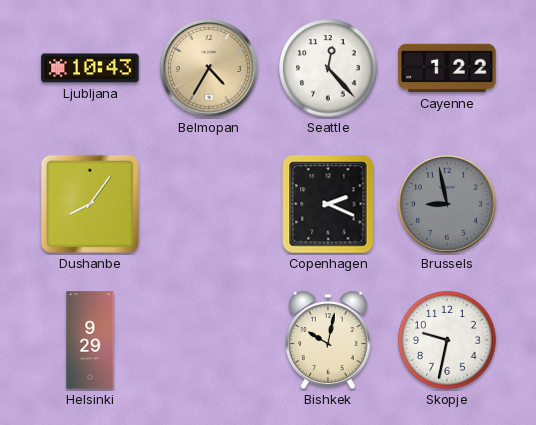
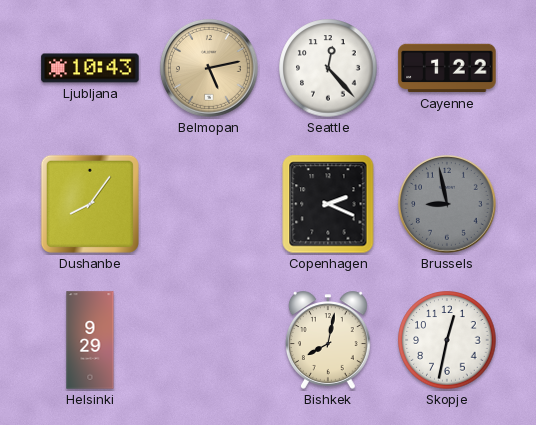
Belmopan: 4:35 -> 5:13
Bishkek: 10:02 -> 8:02
Skopje: 9:32 -> 12:32
